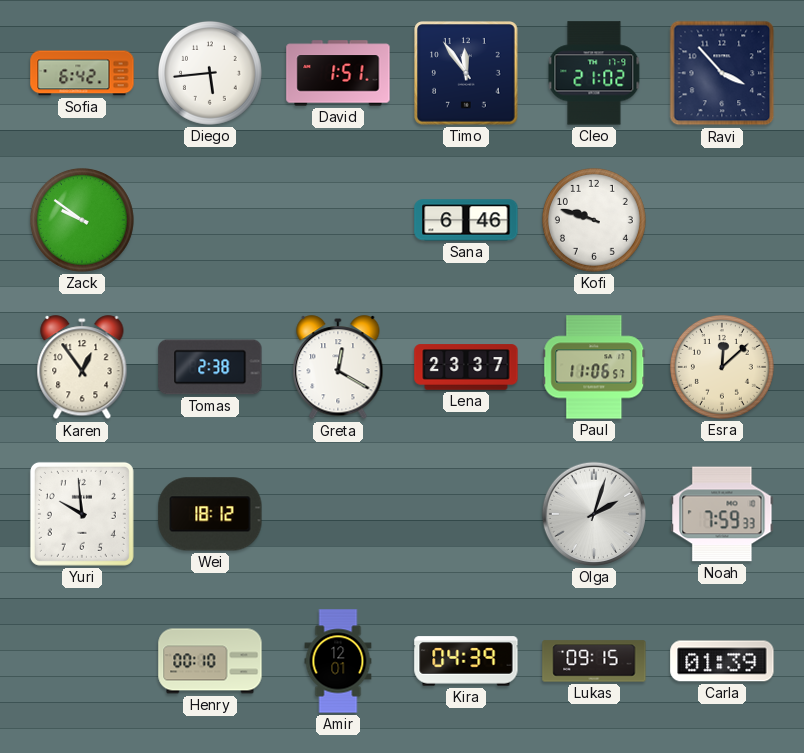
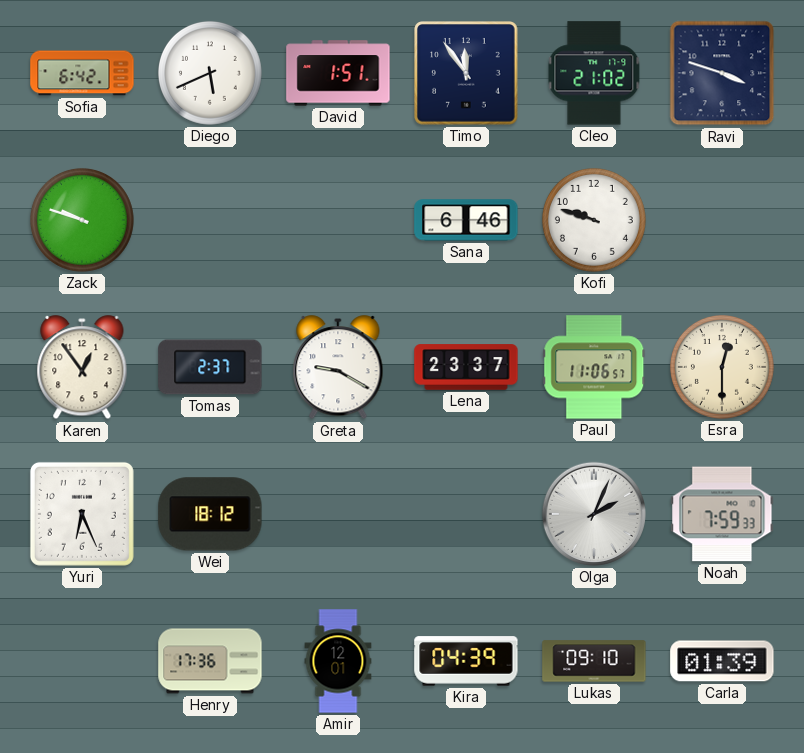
Diego: 5:44 -> 5:41
Ravi: 3:53 -> 3:48
Zack: 9:51 -> 9:48
Tomas: 2:38 -> 2:37
Greta: 12:20 -> 9:20
Esra: 12:08 -> 12:30
Yuri: 9:59 -> 6:26
Olga: 2:03 -> 2:04
Henry: 00:10 -> 17:36
Lukas: 09:15 -> 09:10
